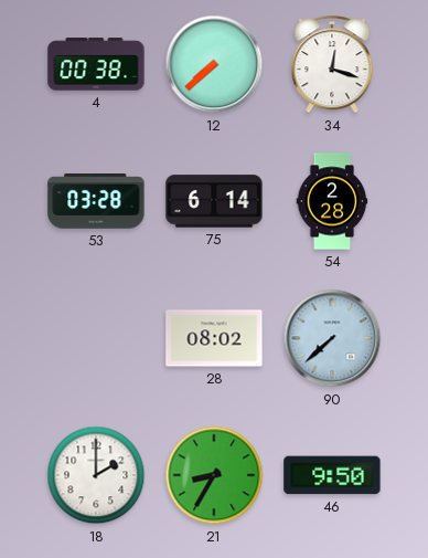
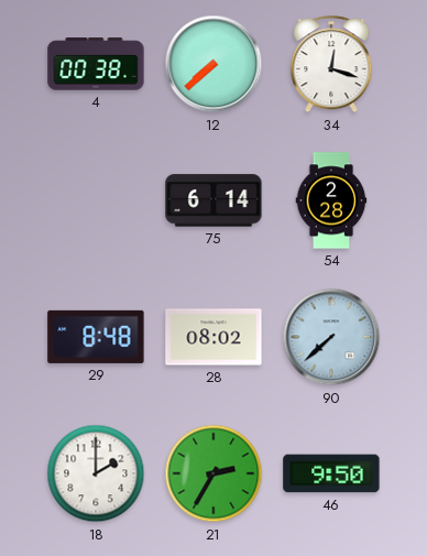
53: 03:28 -> none
29: none -> 8:48
21: 8:35 -> 2:35
